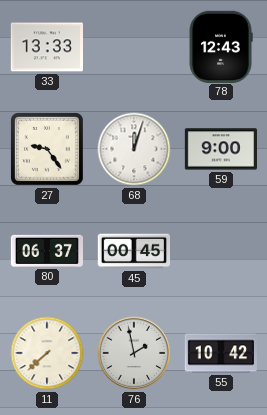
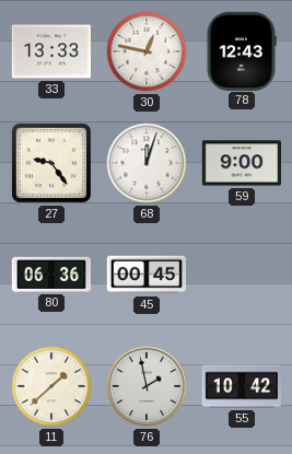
30: none -> 12:47
80: 06:37 -> 06:36
11: 7:38 -> 1:38
